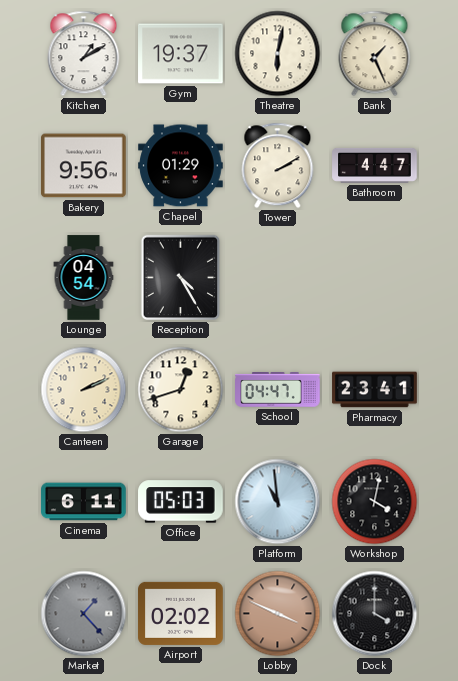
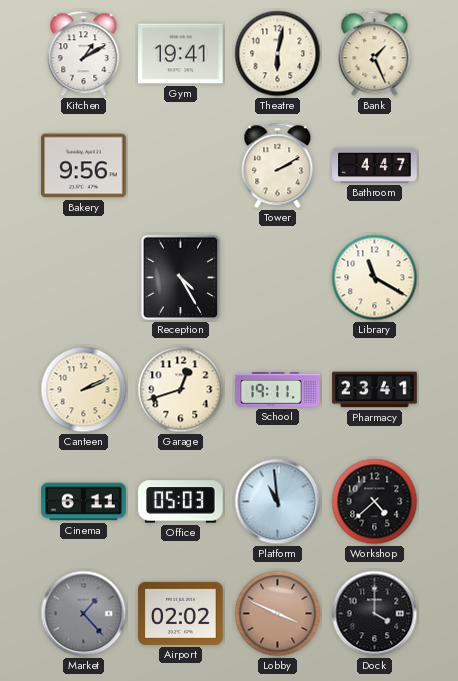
Gym: 19:37 -> 19:41
Chapel: 01:29 -> none
Lounge: 04:54 -> none
Library: none -> 11:20
School: 04:47 -> 19:11
Workshop: 4:02 -> 4:38
